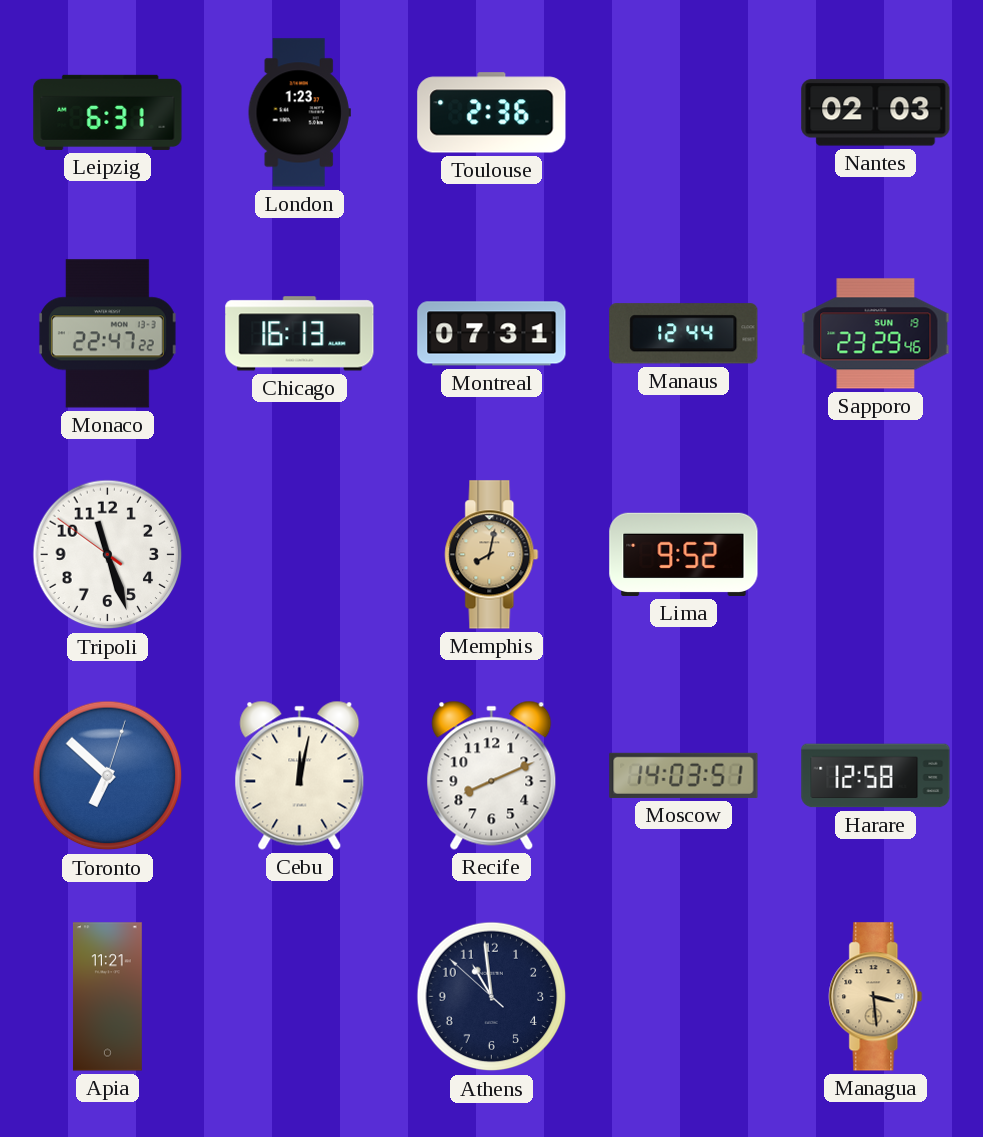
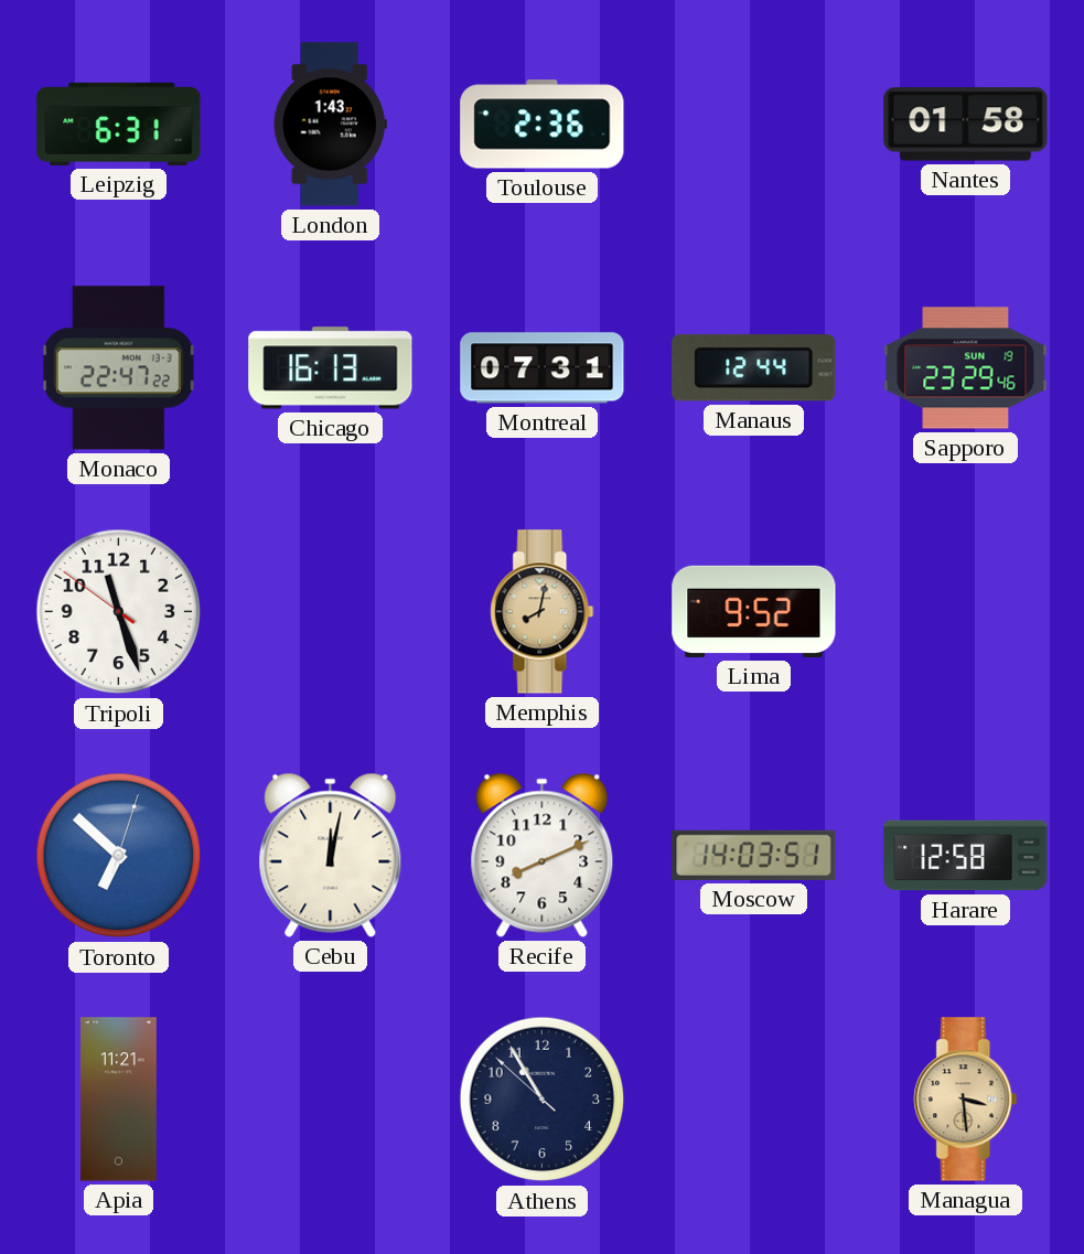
London: 1:23 -> 1:43
Nantes: 02:03 -> 01:58
Athens: 10:58 -> 10:54
